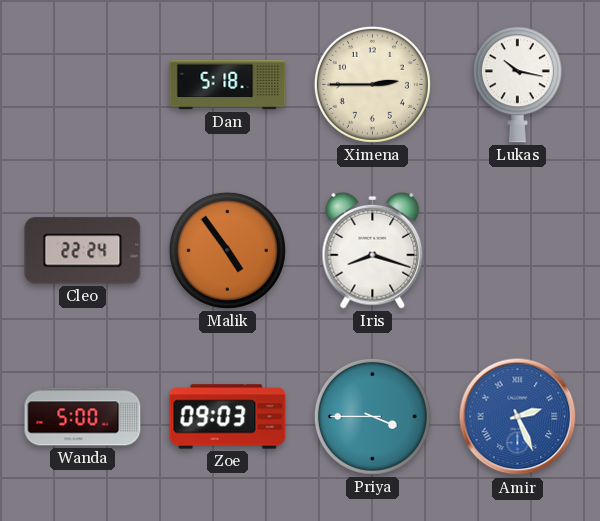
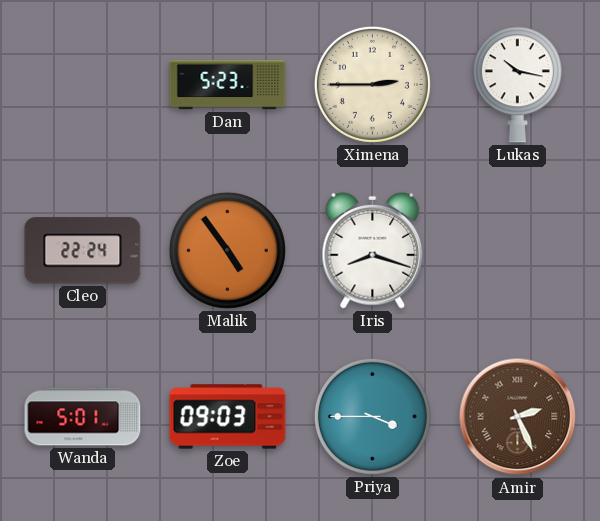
Dan: 5:18 -> 5:23
Wanda: 5:00 -> 5:01
Amir dial: blue -> brown
